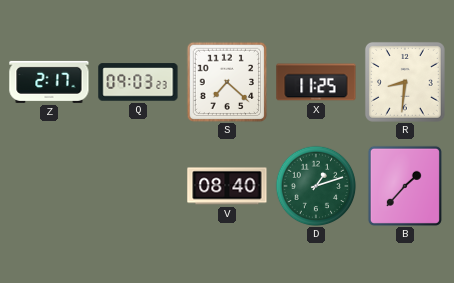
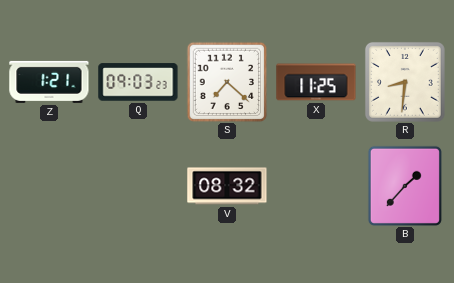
Z: 2:17 -> 1:21
V: 08:40 -> 08:32
D: 1:12 -> none
